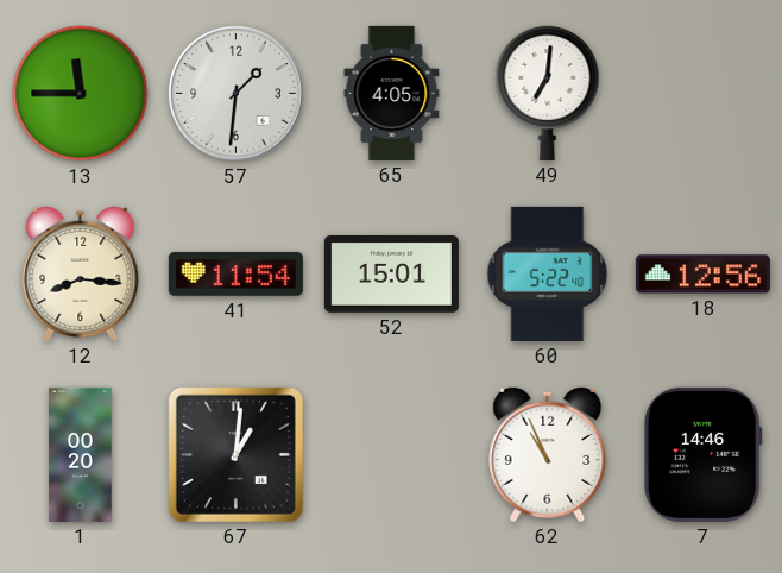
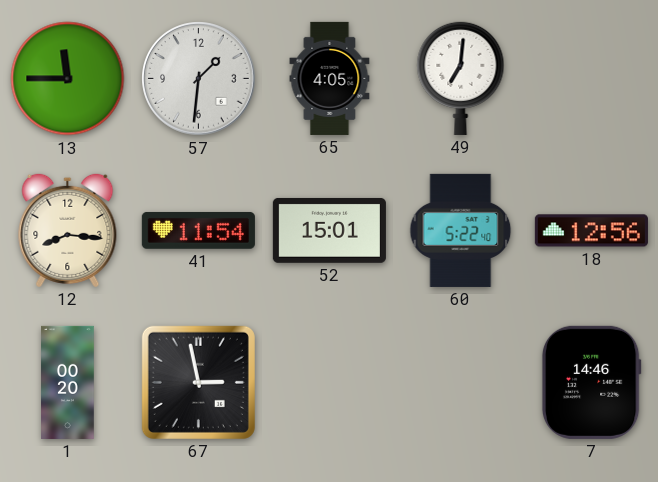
67: 1:01 -> 2:58
62: 10:56 -> none
